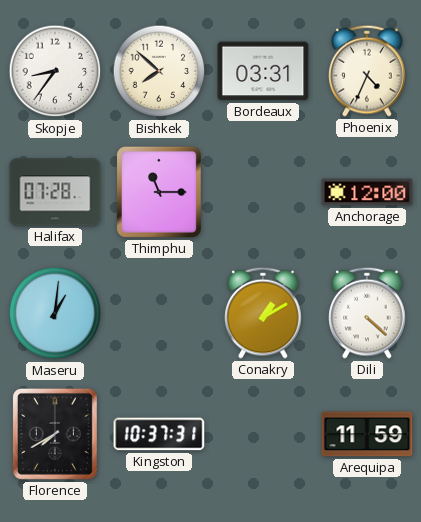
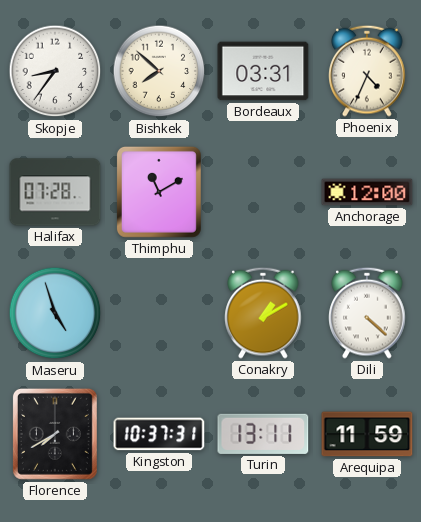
Thimphu: 11:15 -> 11:10
Maseru: 1:01 -> 4:57
Turin: none -> 13:11
